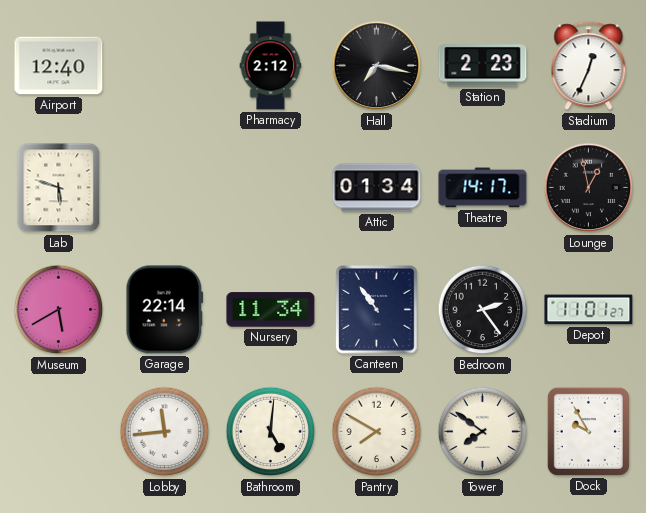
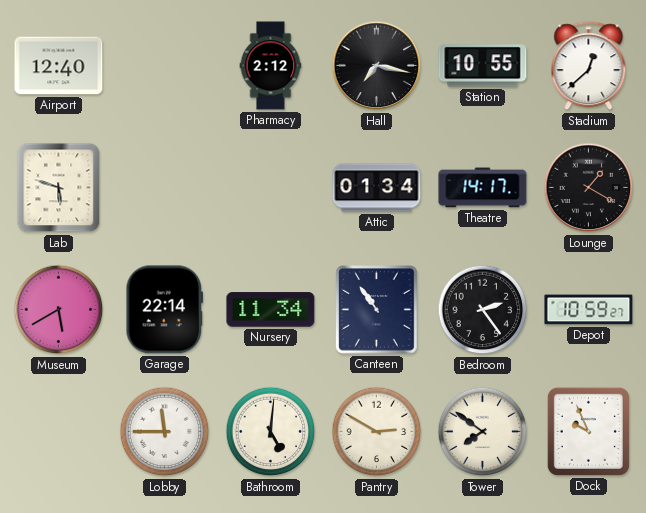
Station: 2:23 -> 10:55
Stadium: 12:34 -> 12:38
Lounge: 12:58 -> 1:20
Depot: 11:01 -> 10:59
Lobby: 11:44 -> 11:45
Pantry: 7:50 -> 2:50
Dock: 9:55 -> 9:56
